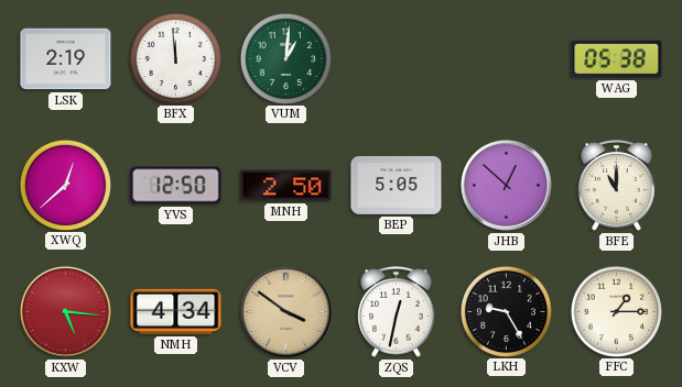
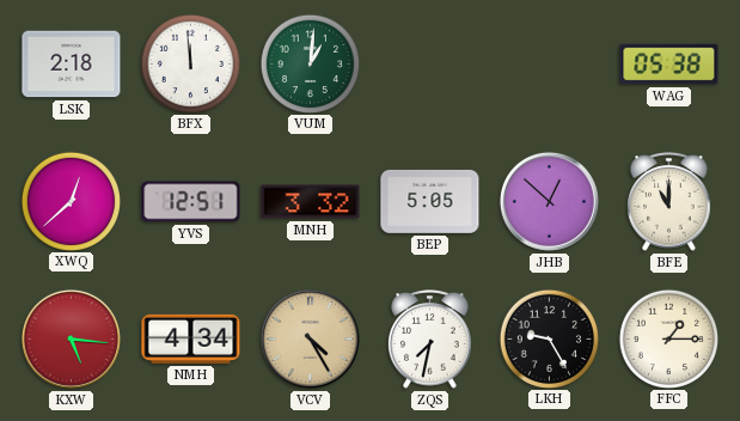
LSK: 2:19 -> 2:18
YVS: 12:50 -> 12:51
MNH: 2:50 -> 3:32
VCV: 3:51 -> 4:25
ZQS: 12:32 -> 7:32
